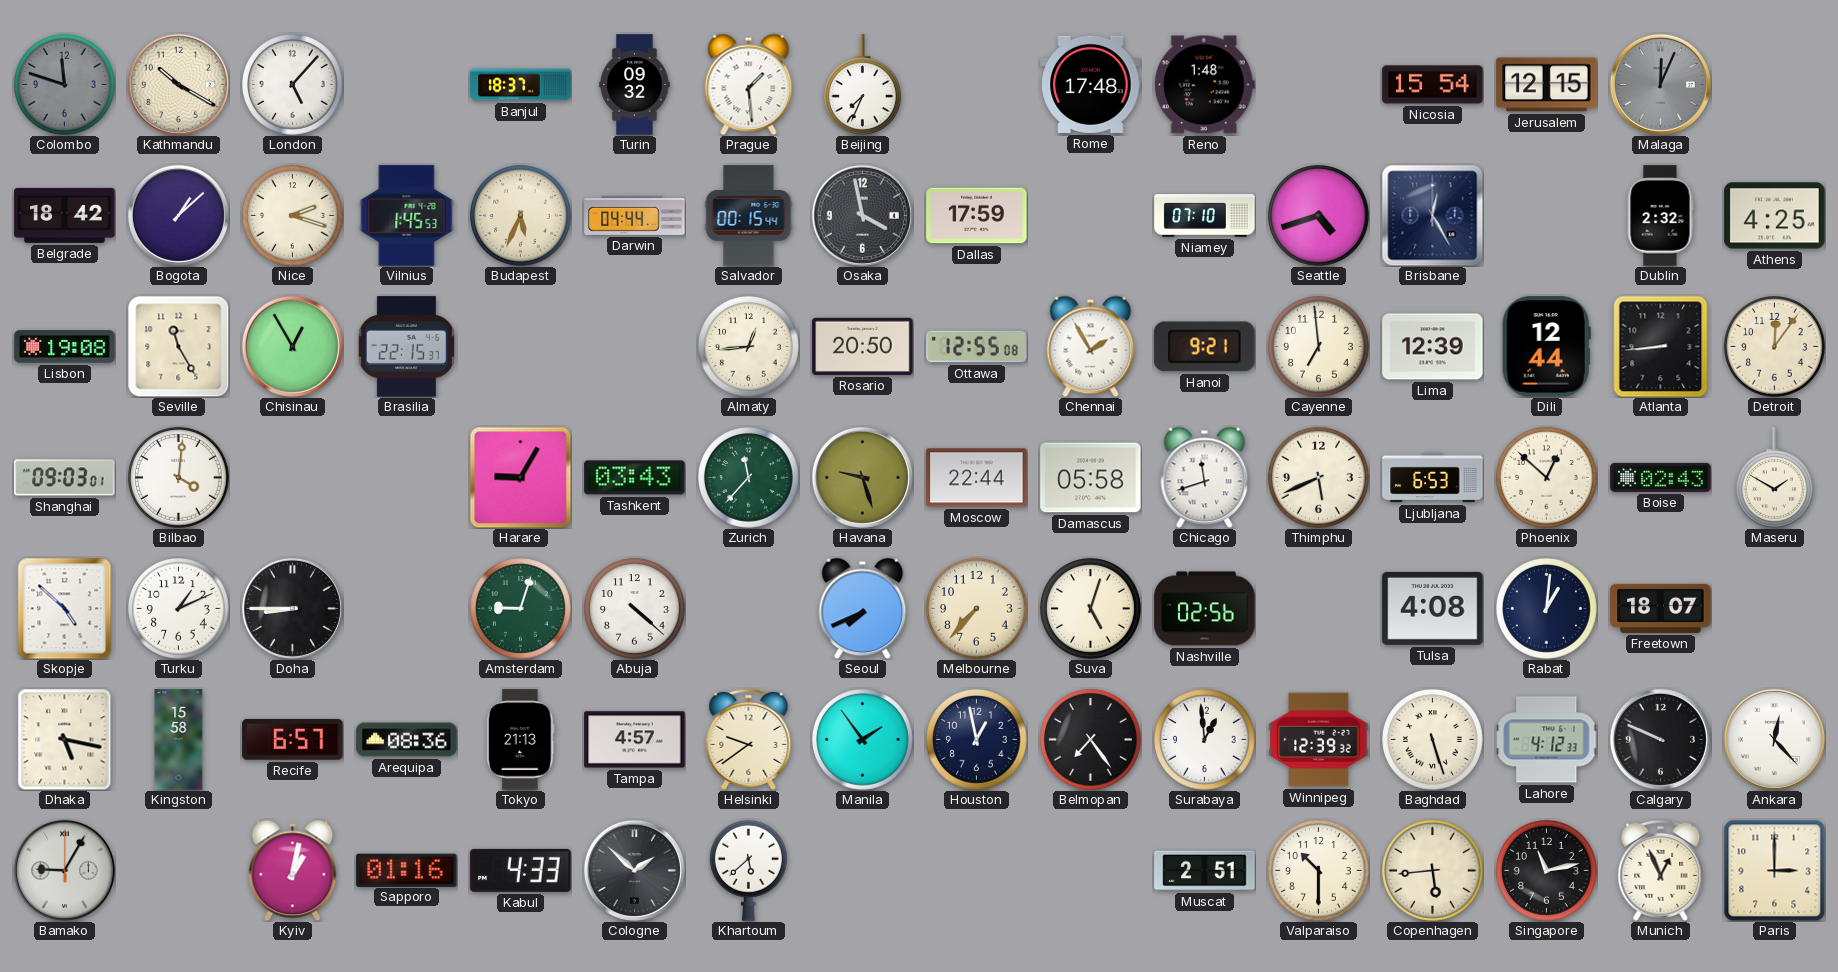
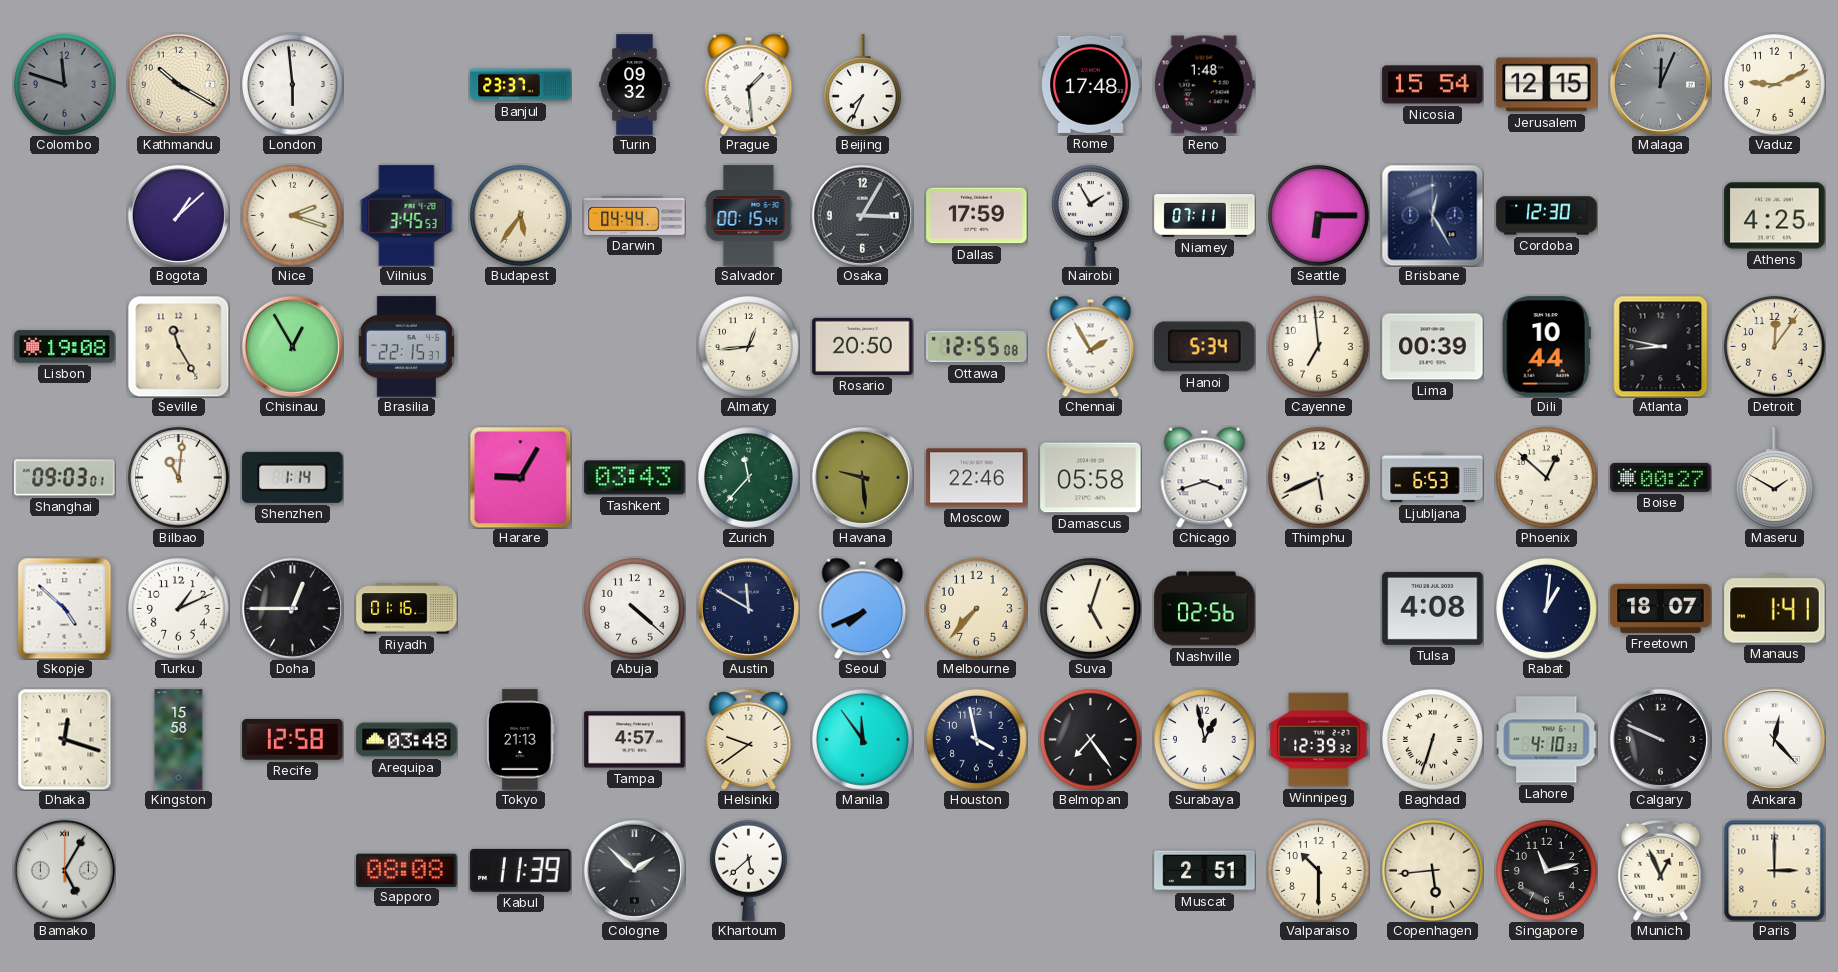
London: 5:07 -> 5:59
Banjul: 18:37 -> 23:37
Vaduz: none -> 9:11
Belgrade: 18:42 -> none
Vilnius: 1:45 -> 3:45
Budapest: 5:34 -> 5:36
Osaka: 3:58 -> 3:05
Nairobi: none -> 1:55
Niamey: 07:10 -> 07:11
Seattle: 4:42 -> 6:15
Cordoba: none -> 12:30
Dublin: 2:32 -> none
Hanoi: 9:21 -> 5:34
Lima: 12:39 -> 00:39
Dili: 12:44 -> 10:44
Atlanta: 8:44 -> 8:47
Bilbao: 4:01 -> 11:01
Shenzhen: none -> 1:14
Havana: 9:27 -> 9:29
Moscow: 22:44 -> 22:46
Chicago: 11:42 -> 3:42
Boise: 02:43 -> 00:27
Doha: 8:45 -> 12:45
Riyadh: none -> 01:16
Amsterdam: 9:03 -> none
Austin: none -> 11:50
Manaus: none -> 1:41
Dhaka: 5:17 -> 12:18
Recife: 6:57 -> 12:58
Arequipa: 08:36 -> 03:48
Manila: 1:54 -> 11:54
Houston: 12:58 -> 3:58
Surabaya: 12:59 -> 12:58
Baghdad: 5:27 -> 6:33
Lahore: 4:12 -> 4:10
Bamako: 9:05 -> 5:05
Kyiv: 1:02 -> none
Sapporo: 01:16 -> 08:08
Kabul: 4:33 -> 11:39
